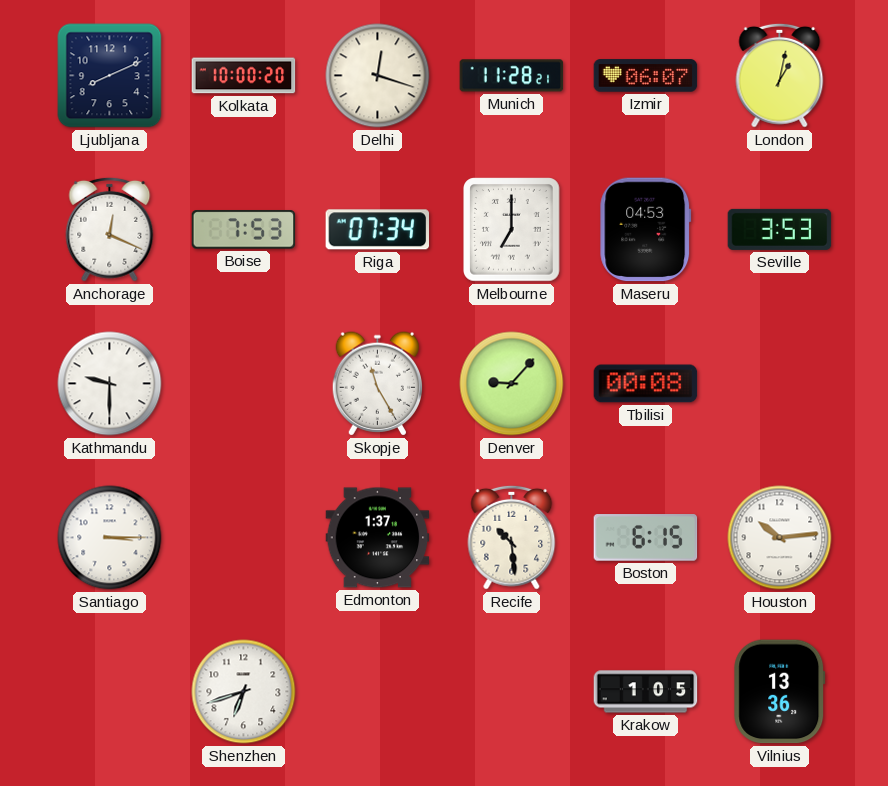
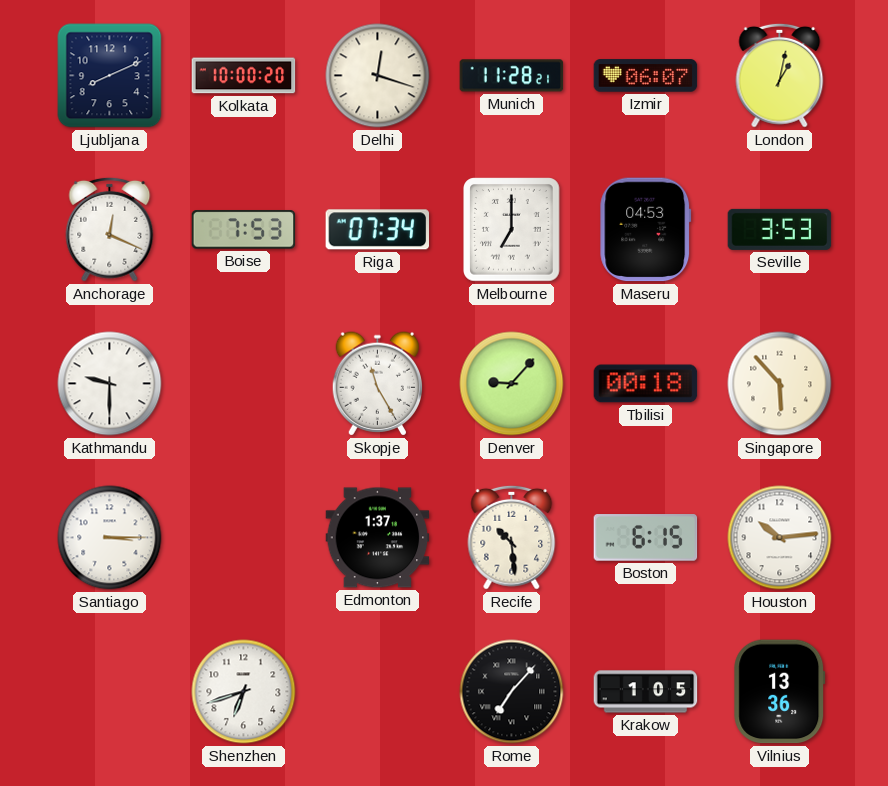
Tbilisi: 00:08 -> 00:18
Singapore: none -> 5:53
Rome: none -> 7:07
